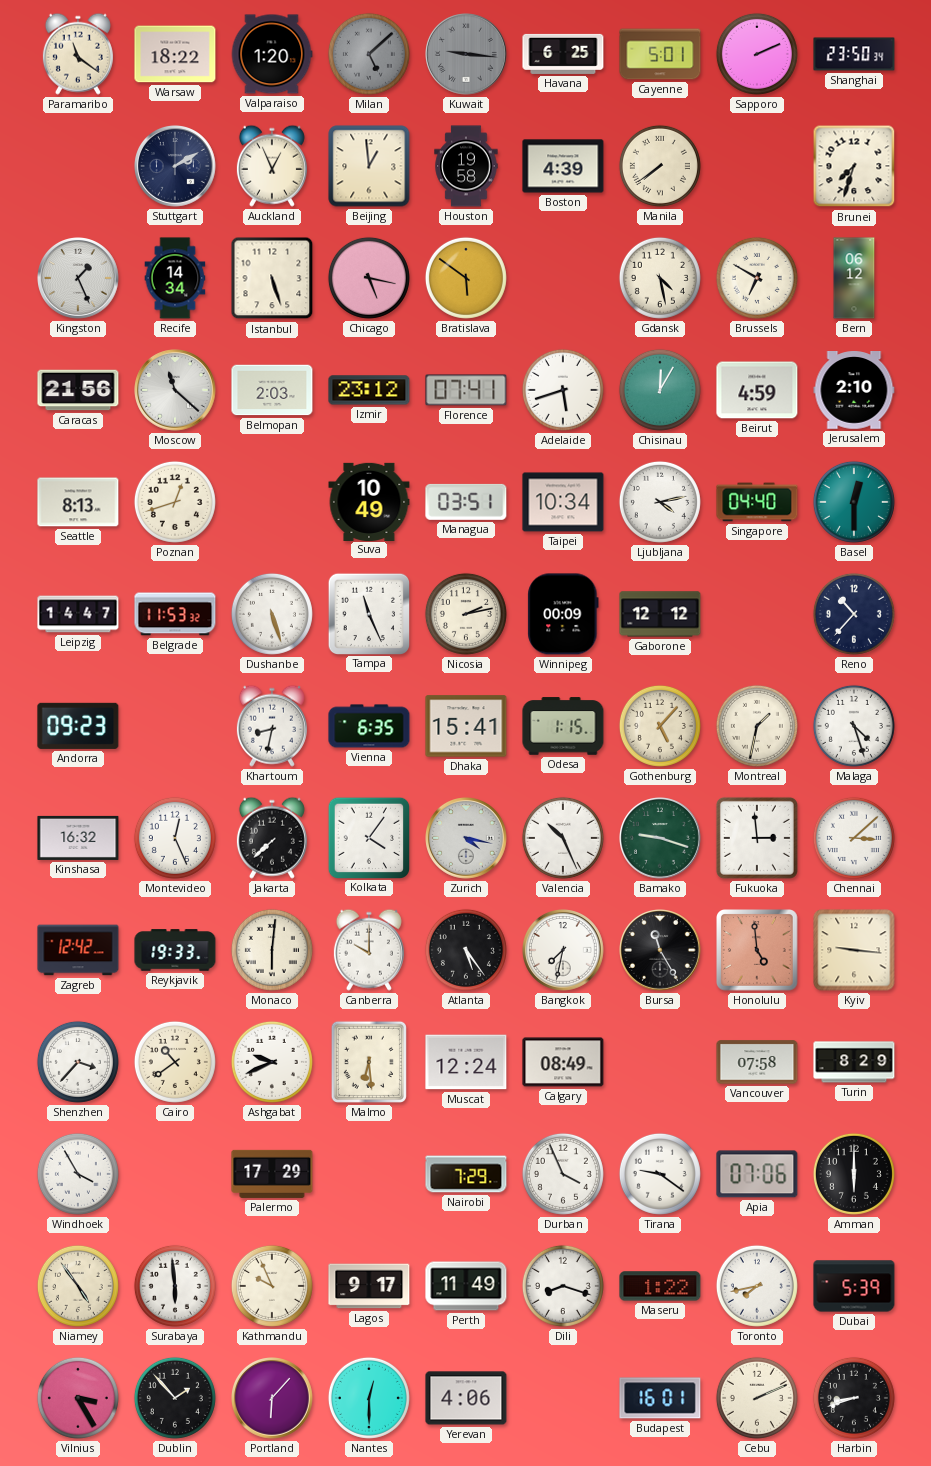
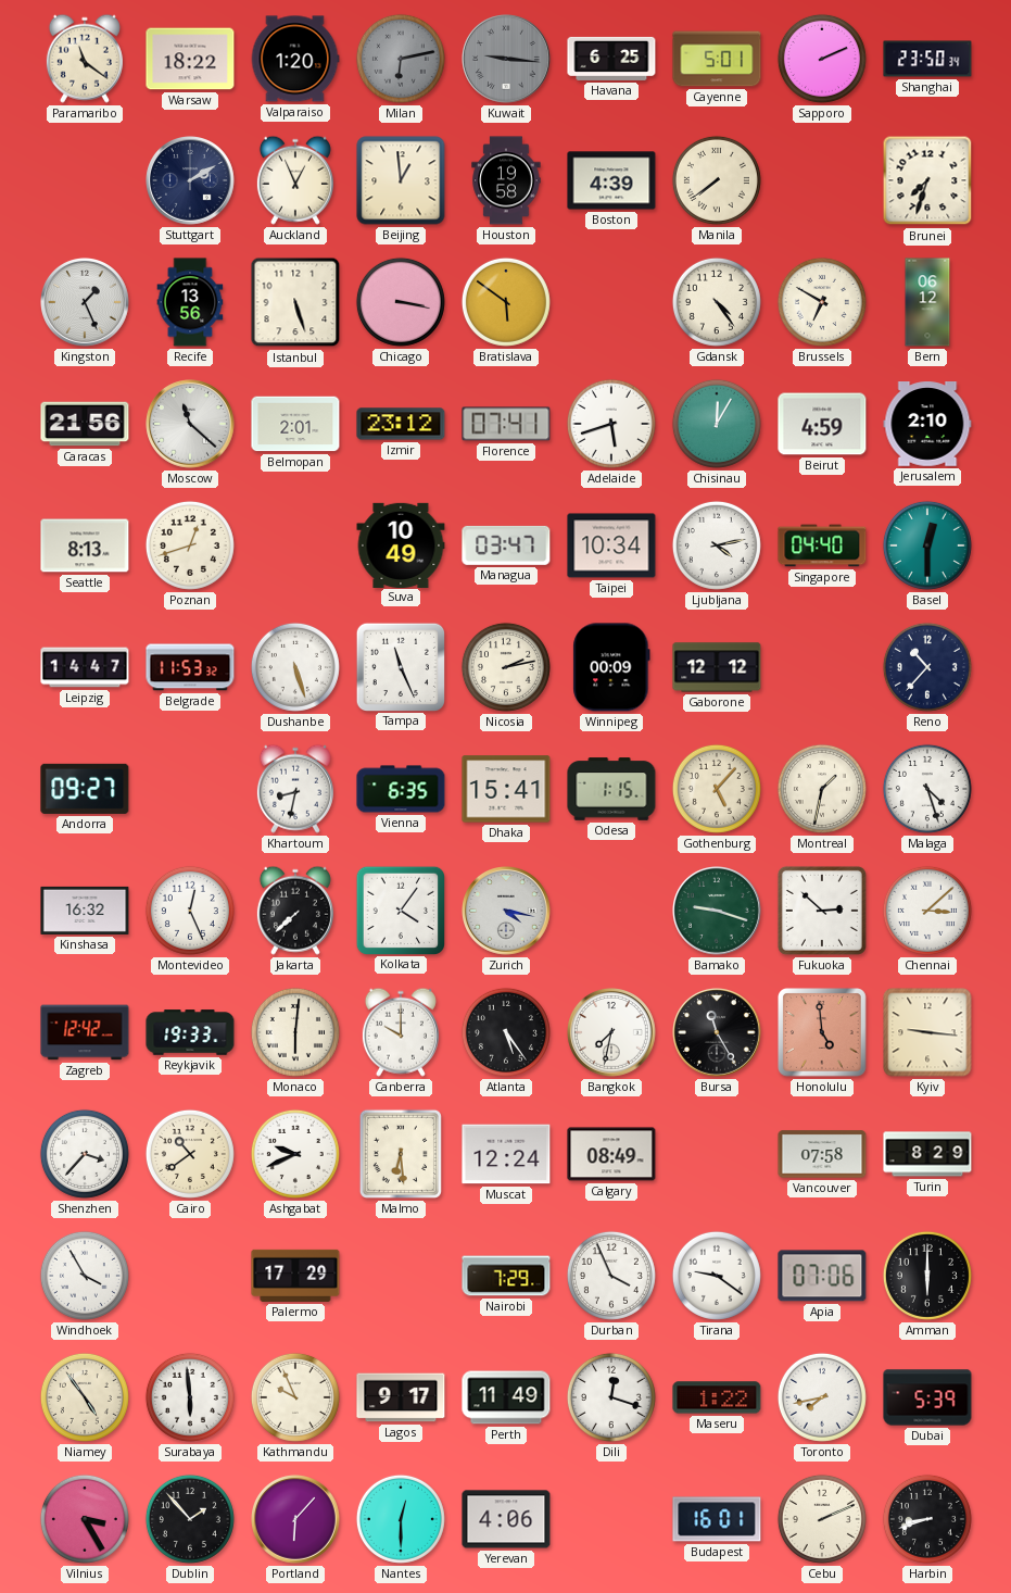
Milan: 5:08 -> 6:13
Recife: 14:34 -> 13:56
Chicago: 5:17 -> 3:17
Gdansk: 4:28 -> 4:24
Belmopan: 2:03 -> 2:01
Managua: 03:51 -> 03:47
Andorra: 09:23 -> 09:27
Valencia: 10:26 -> none
Fukuoka: 2:59 -> 2:52
Dili: 8:18 -> 12:18
